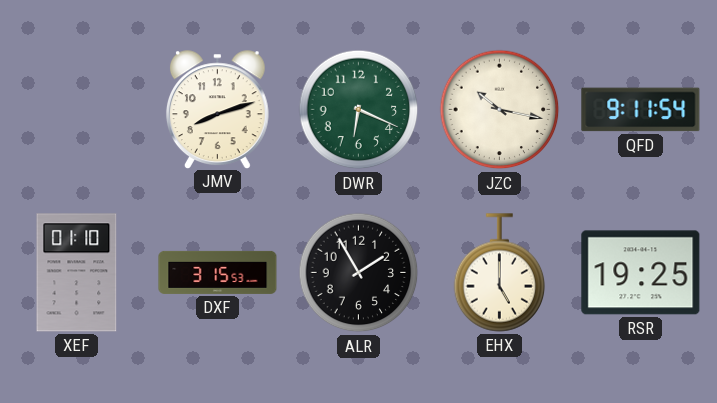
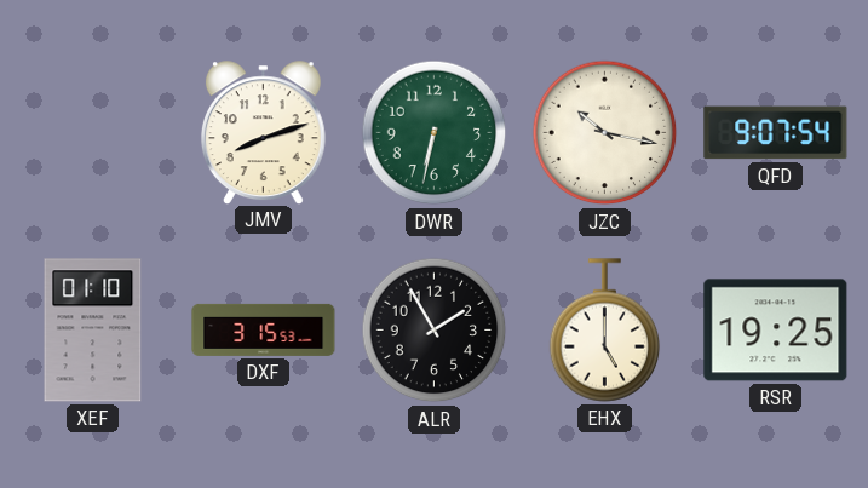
DWR: 6:19 -> 6:32
QFD: 9:11 -> 9:07
